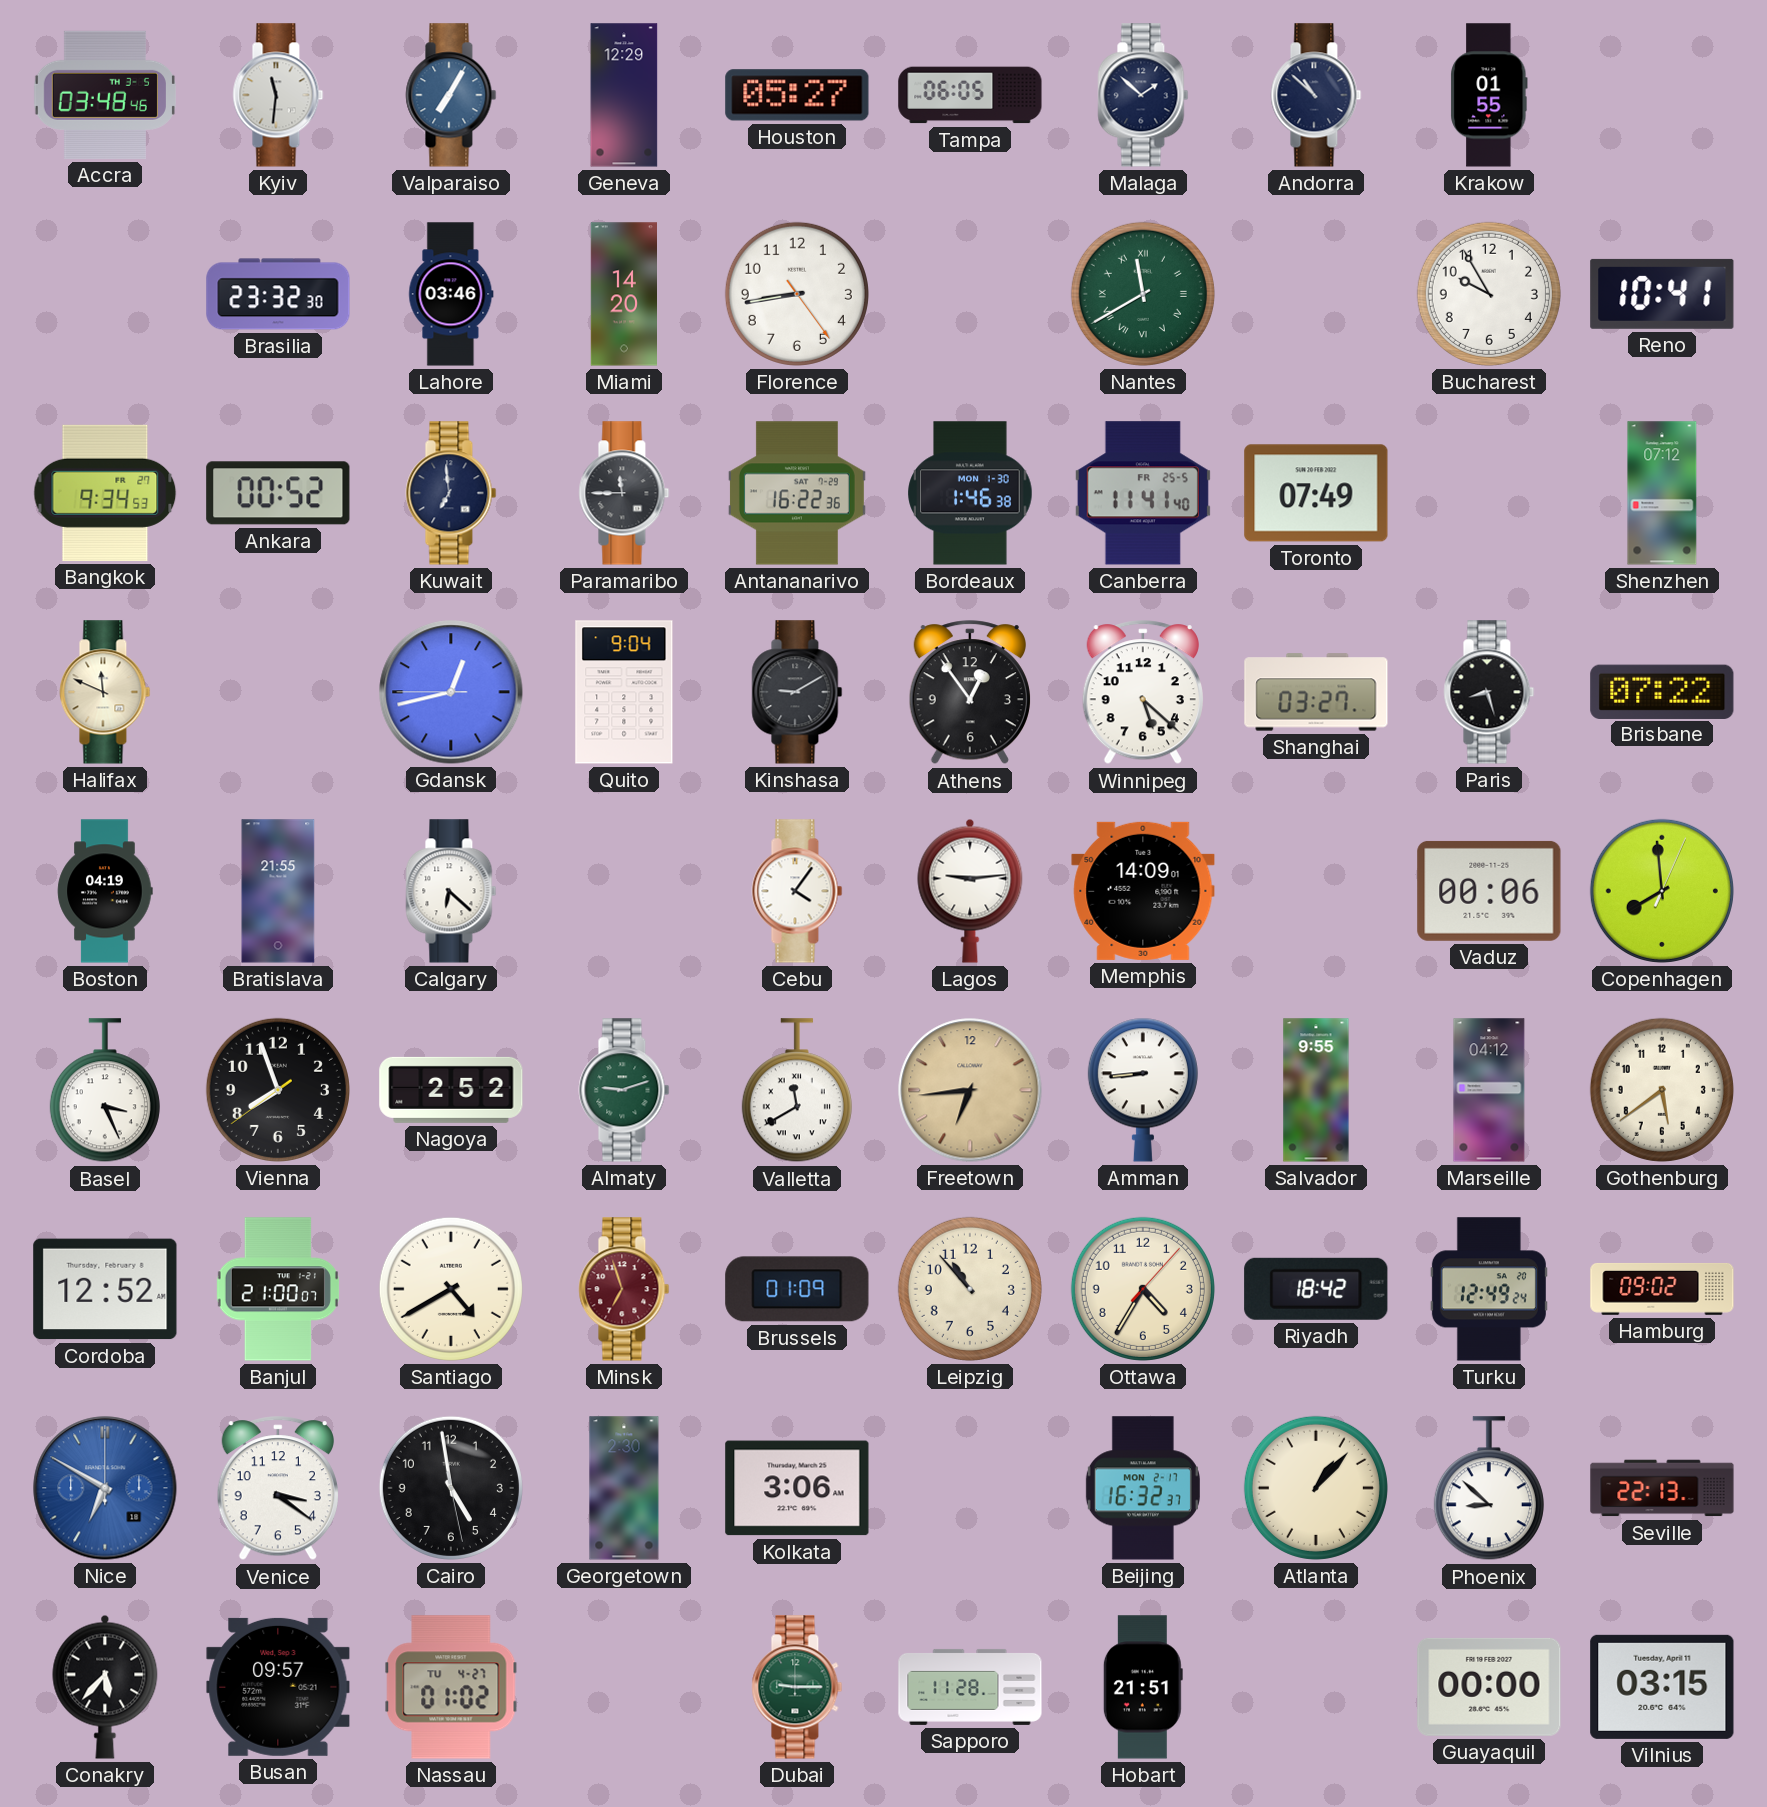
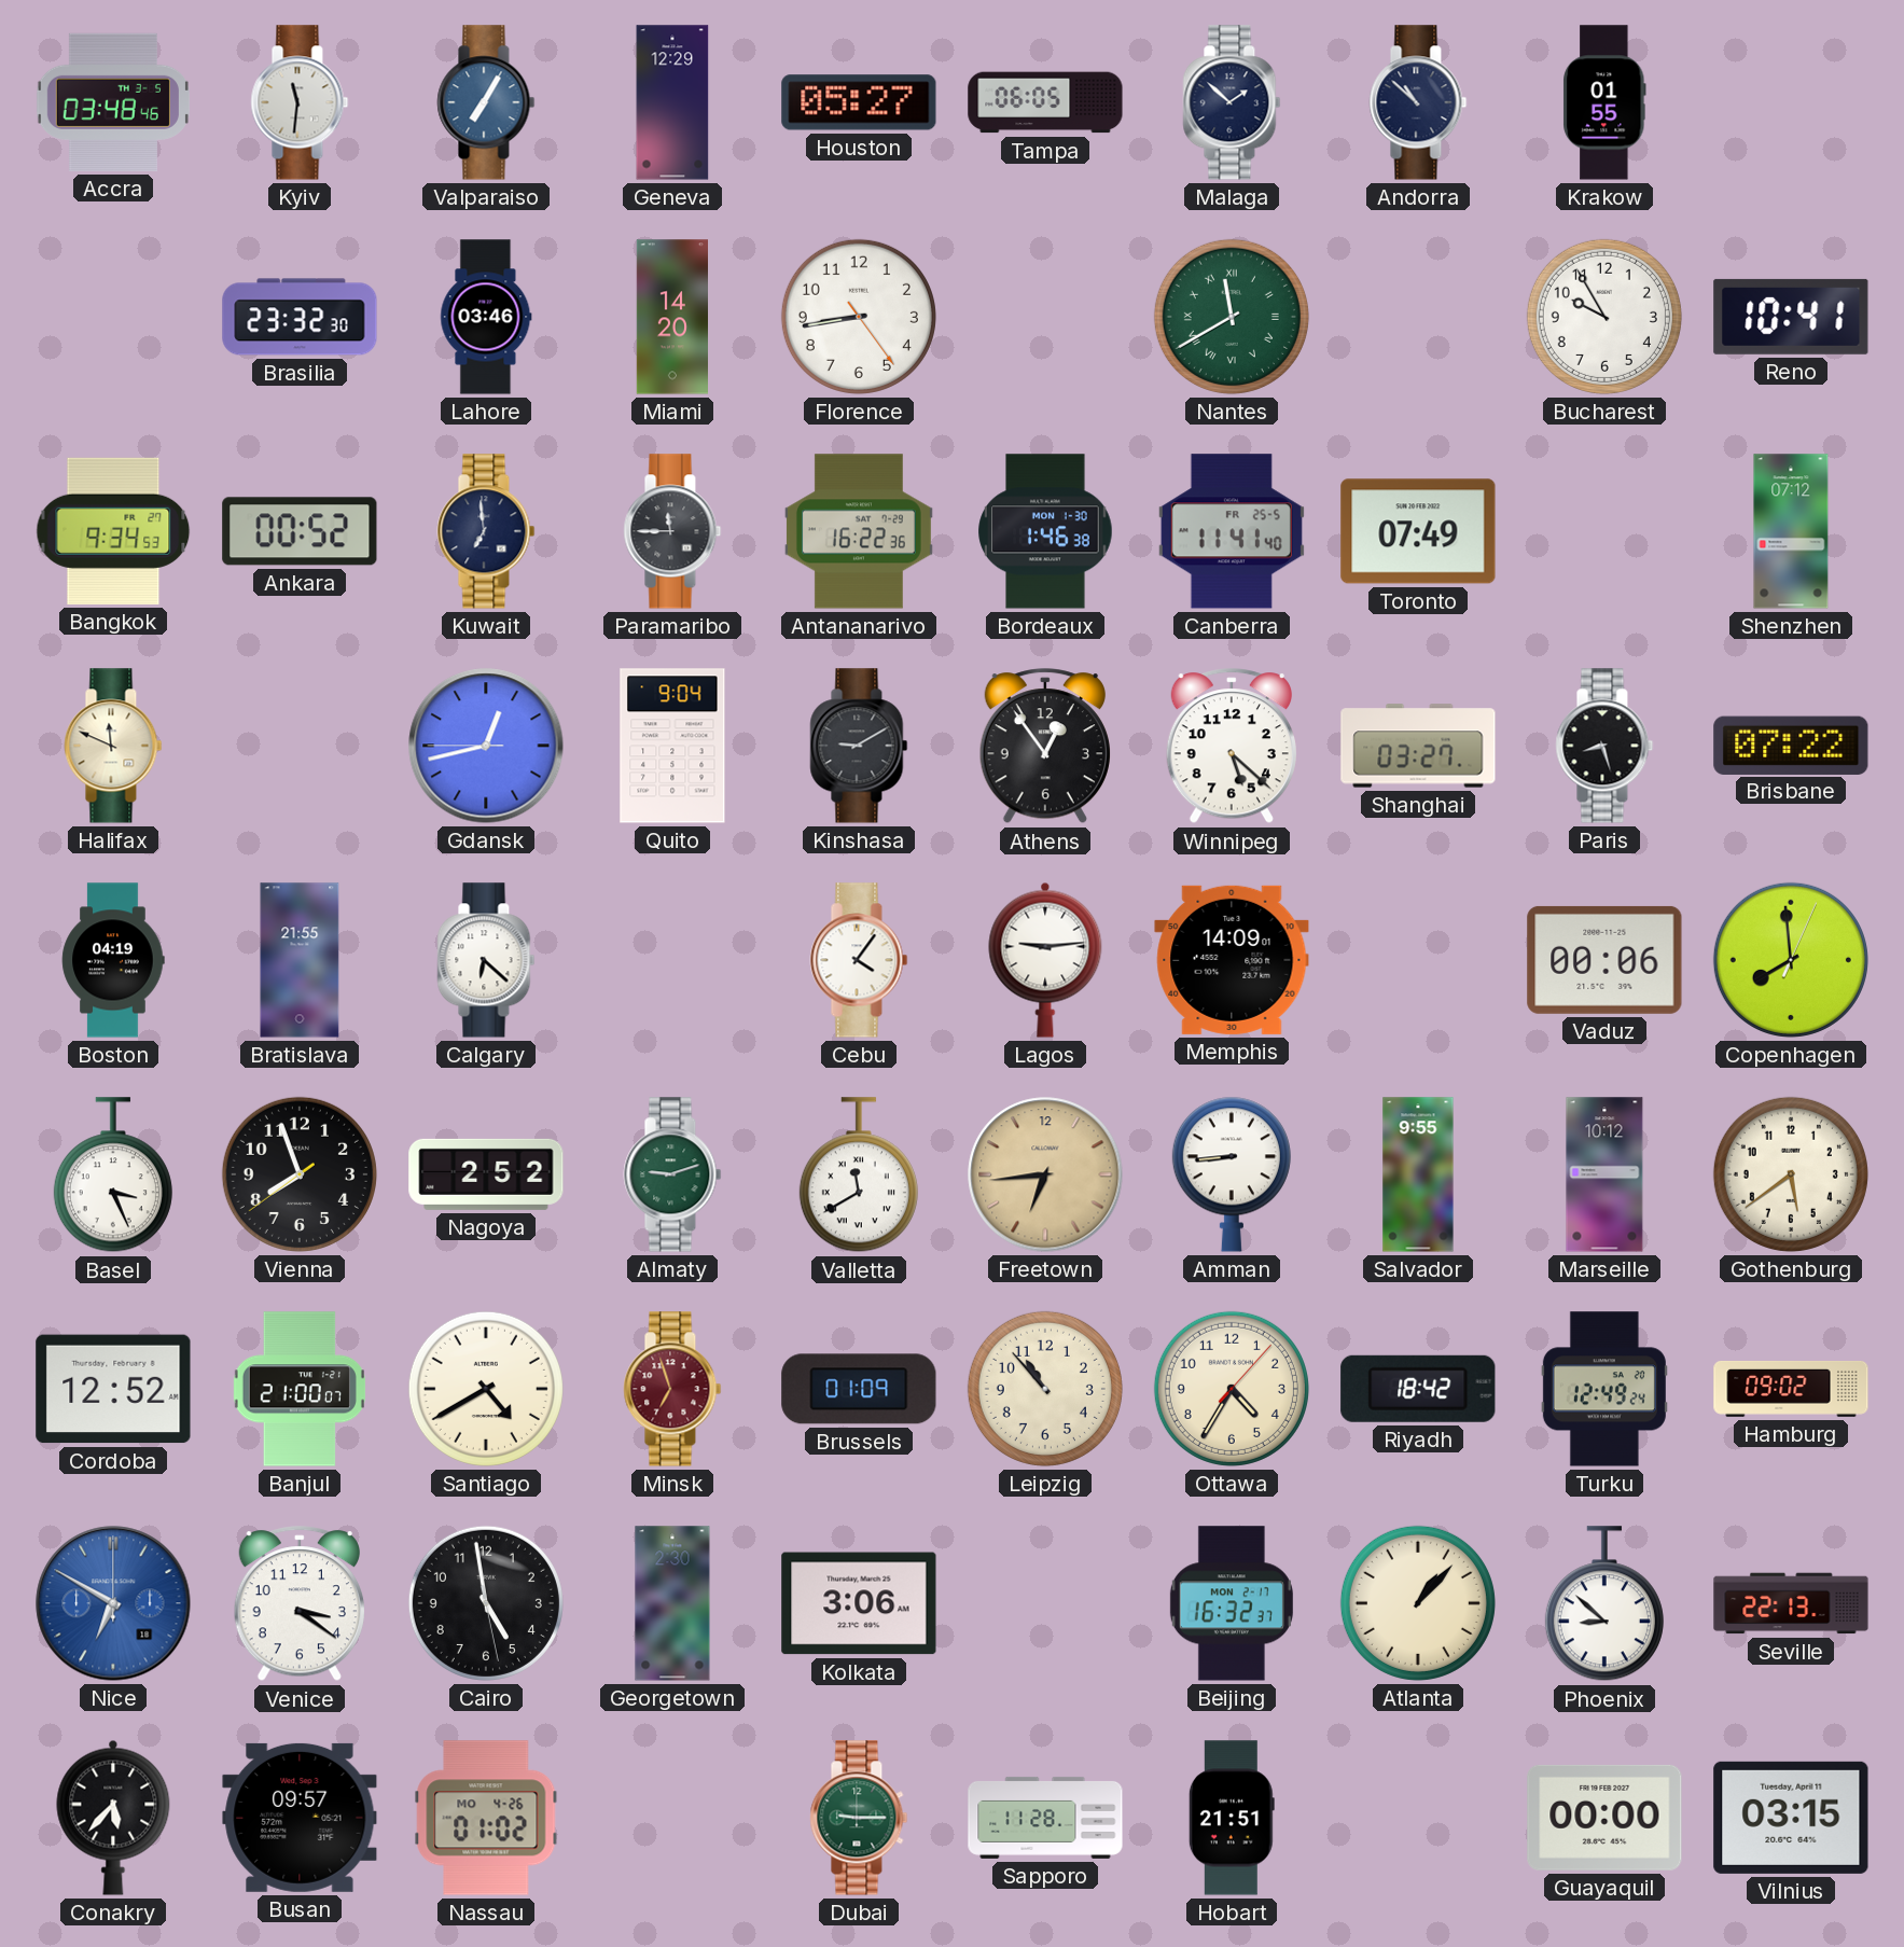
Marseille: 04:12 -> 10:12
Nassau date: TU 4-27 -> MO 4-26
